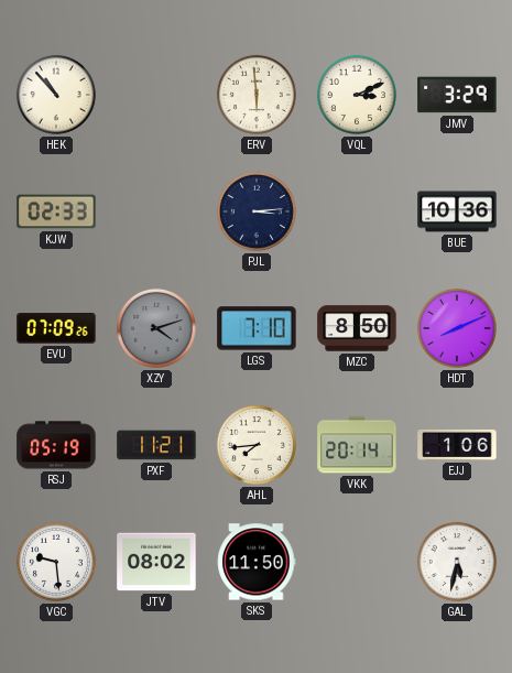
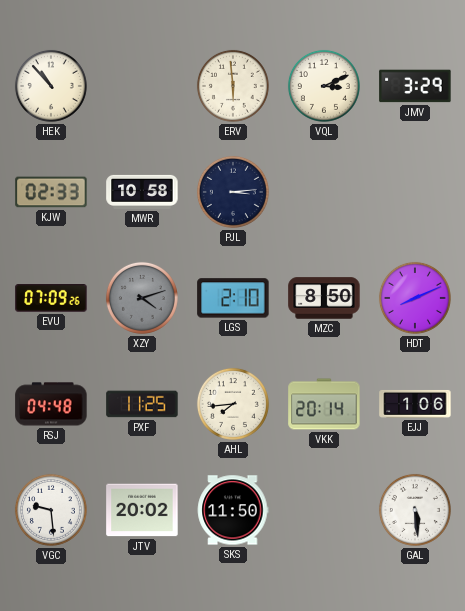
MWR: none -> 10:58
BUE: 10:36 -> none
LGS: 7:10 -> 2:10
RSJ: 05:19 -> 04:48
PXF: 11:21 -> 11:25
JTV: 08:02 -> 20:02
GAL: 5:32 -> 5:29
